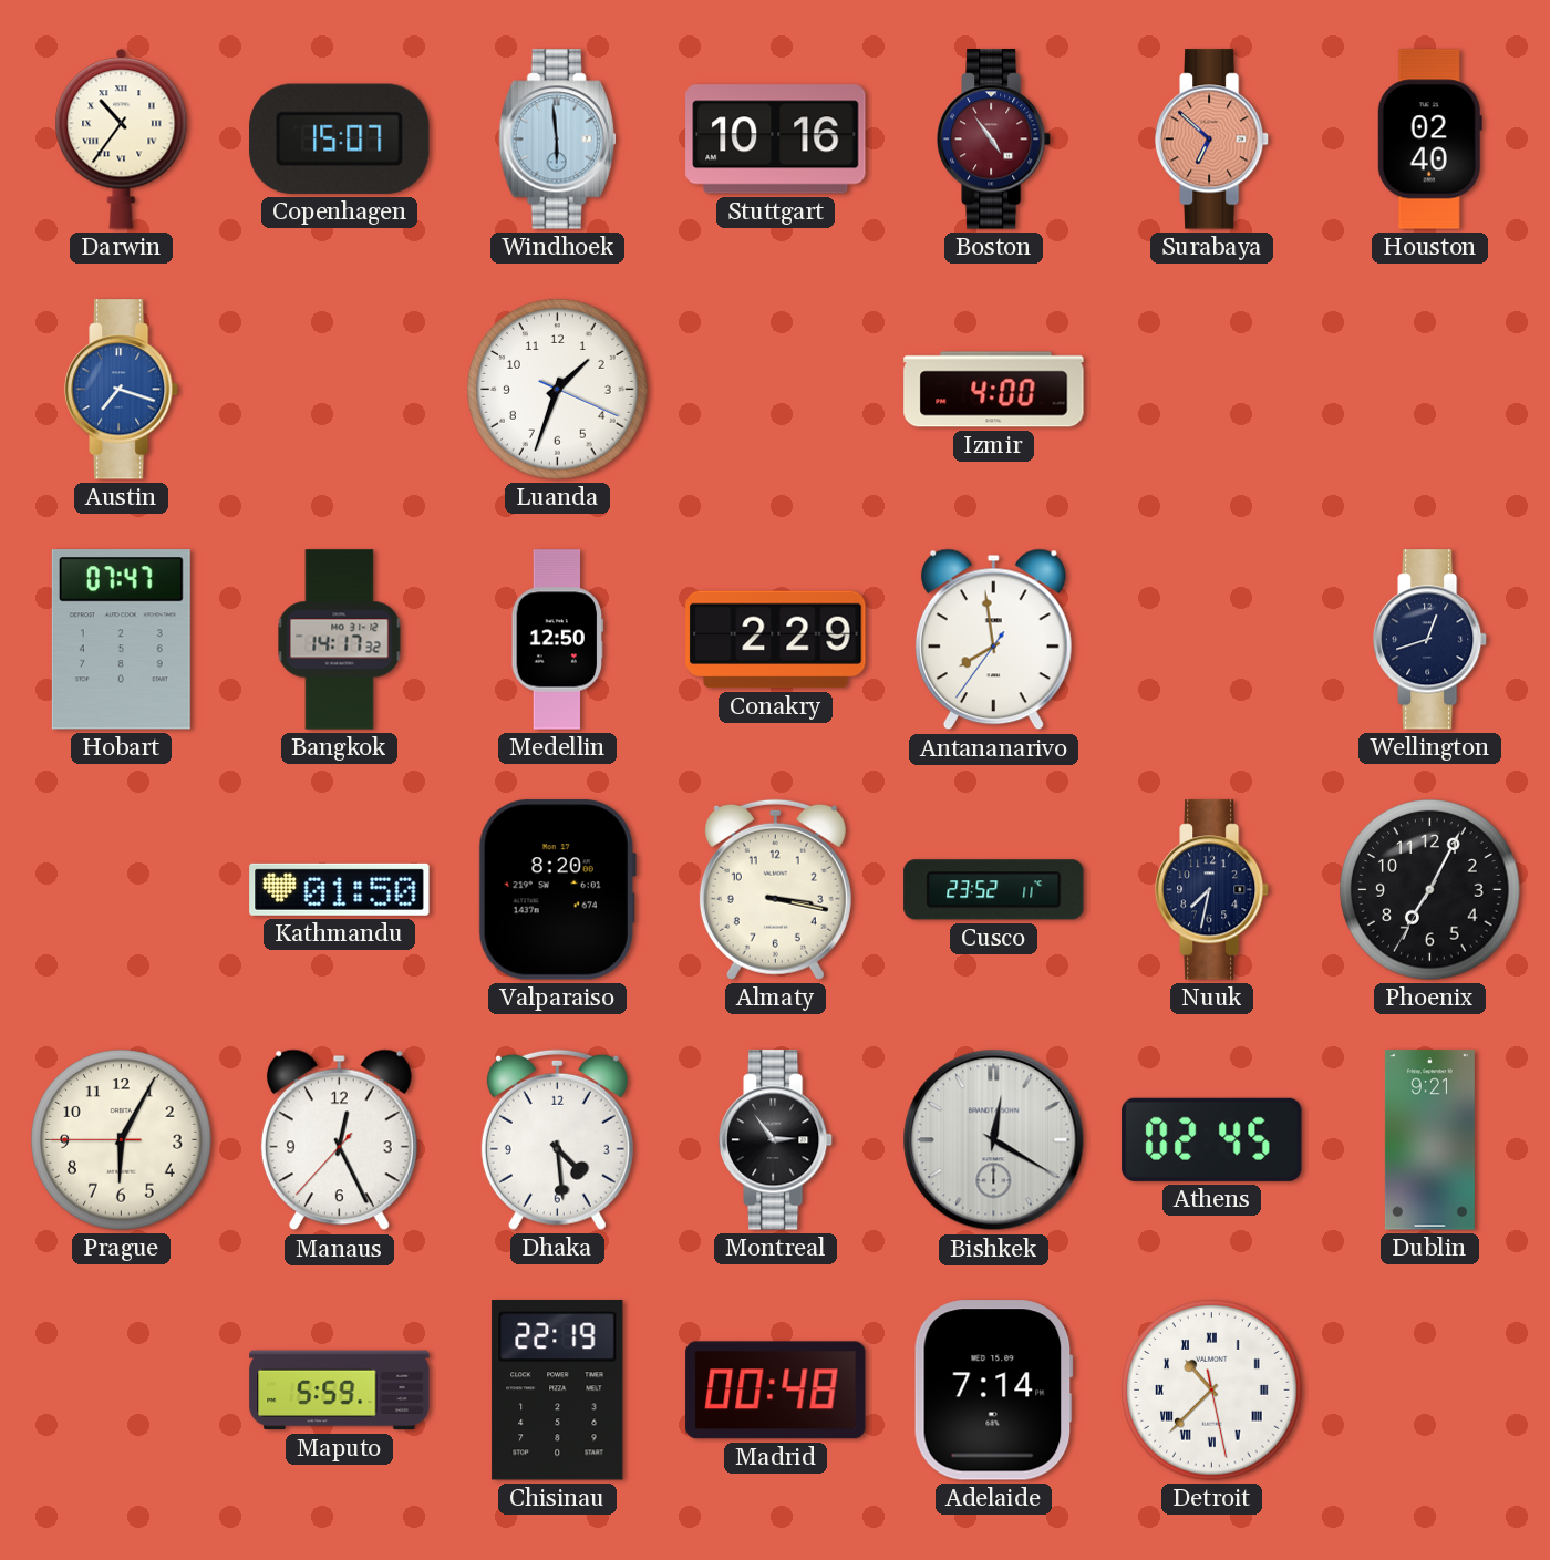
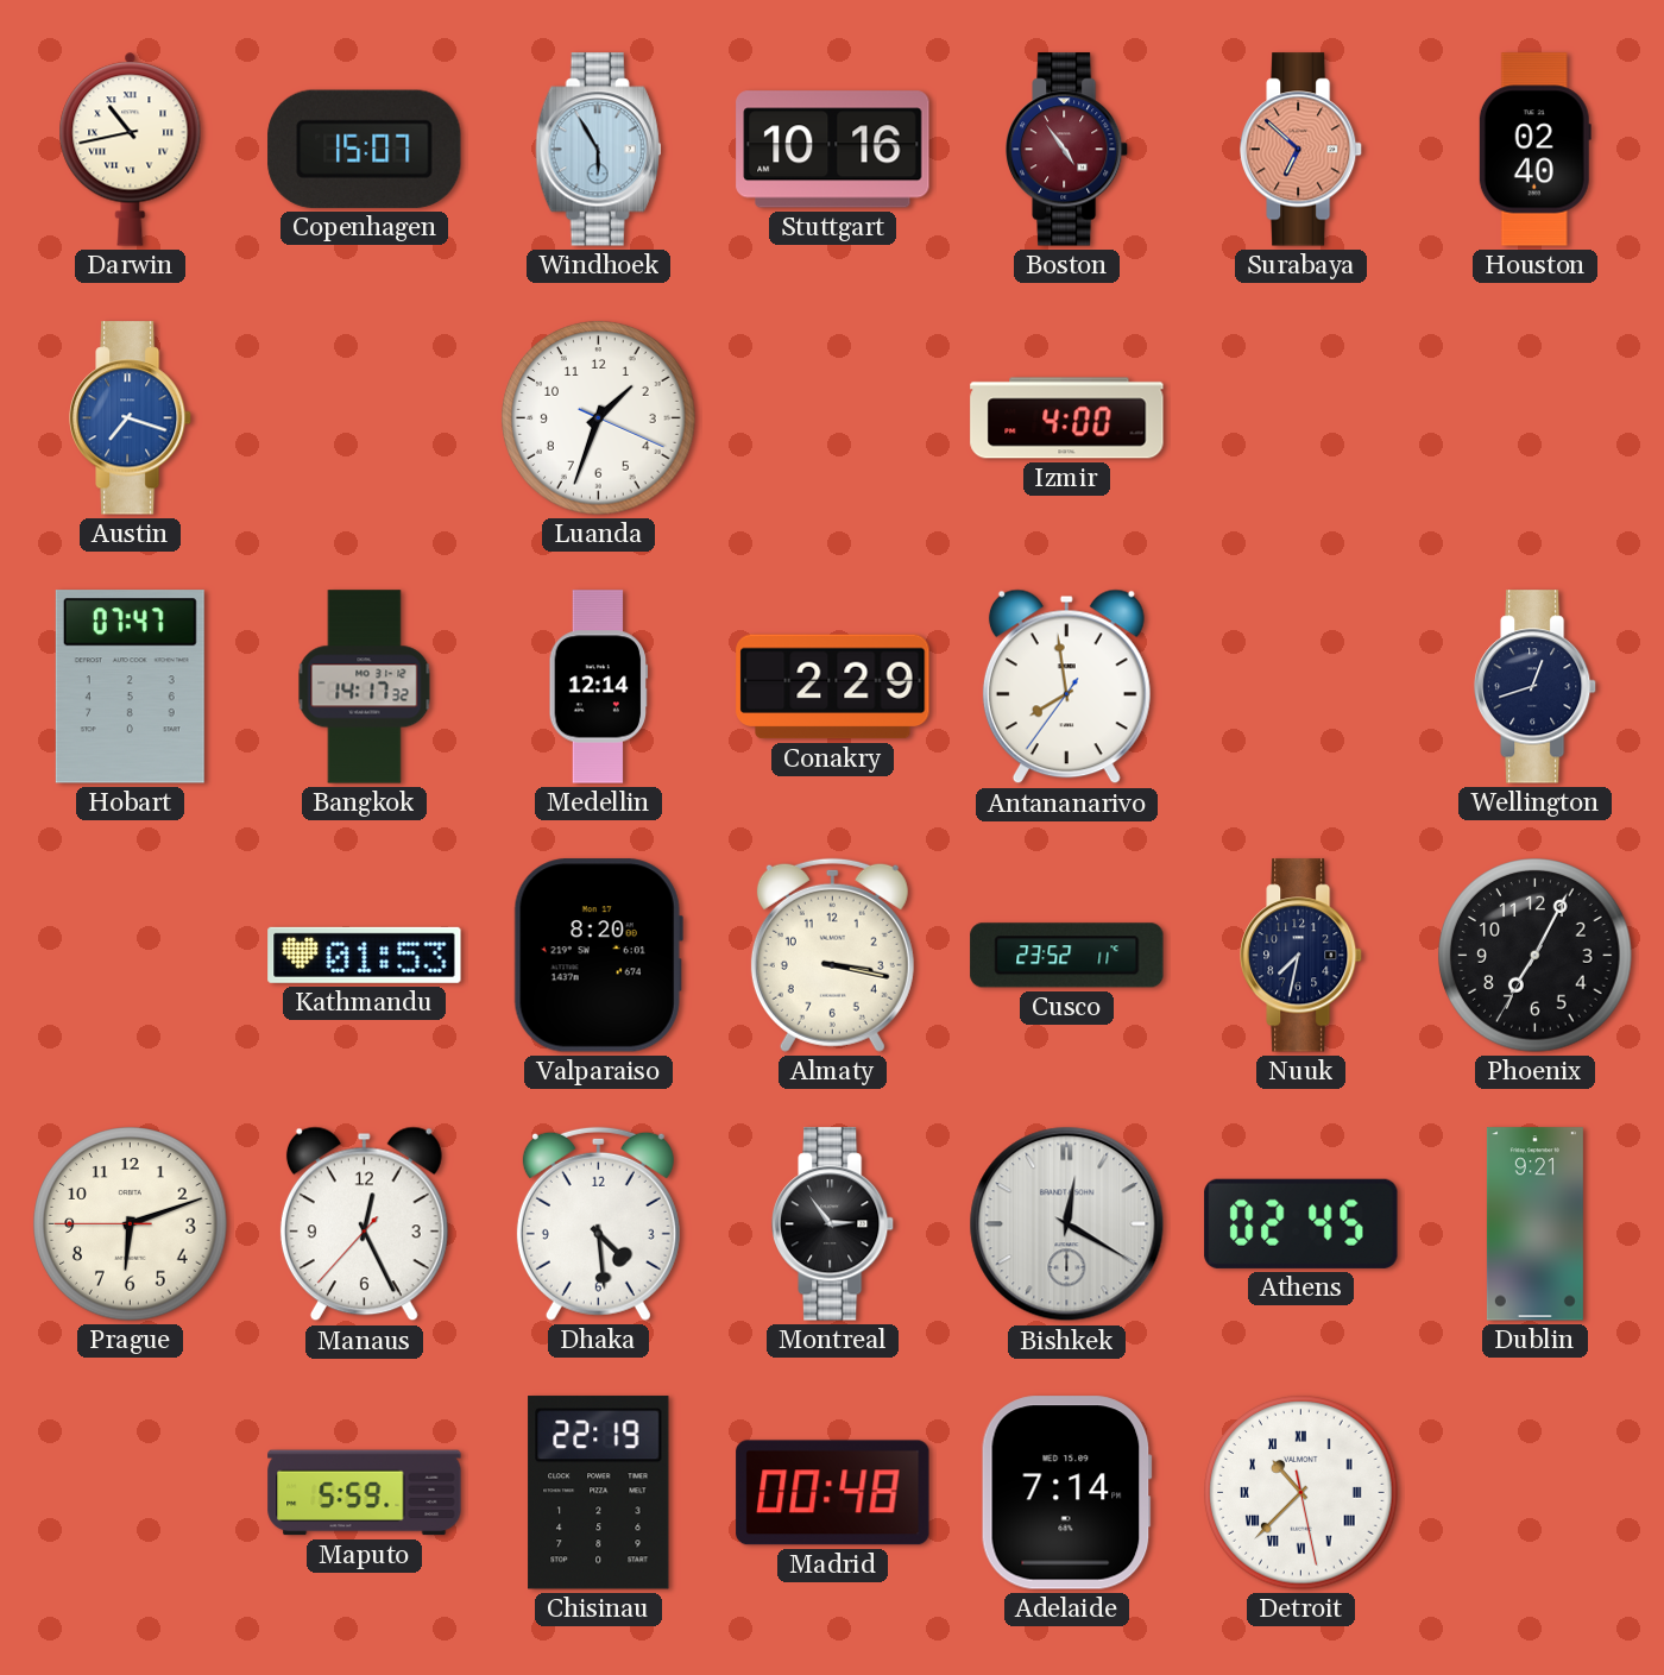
Darwin: 10:36 -> 10:43
Windhoek: 5:59 -> 5:55
Medellin: 12:50 -> 12:14
Kathmandu: 01:50 -> 01:53
Prague: 6:04 -> 6:11
